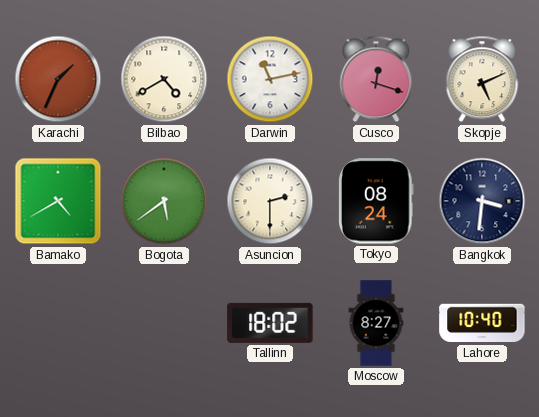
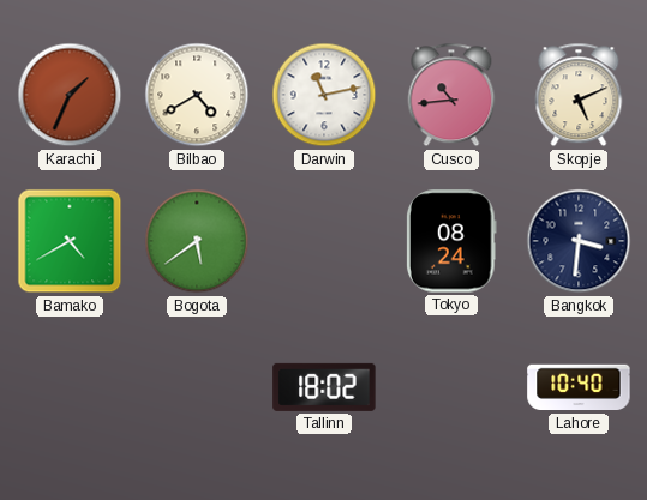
Cusco: 12:18 -> 10:44
Asuncion: 2:30 -> none
Moscow: 8:27 -> none
